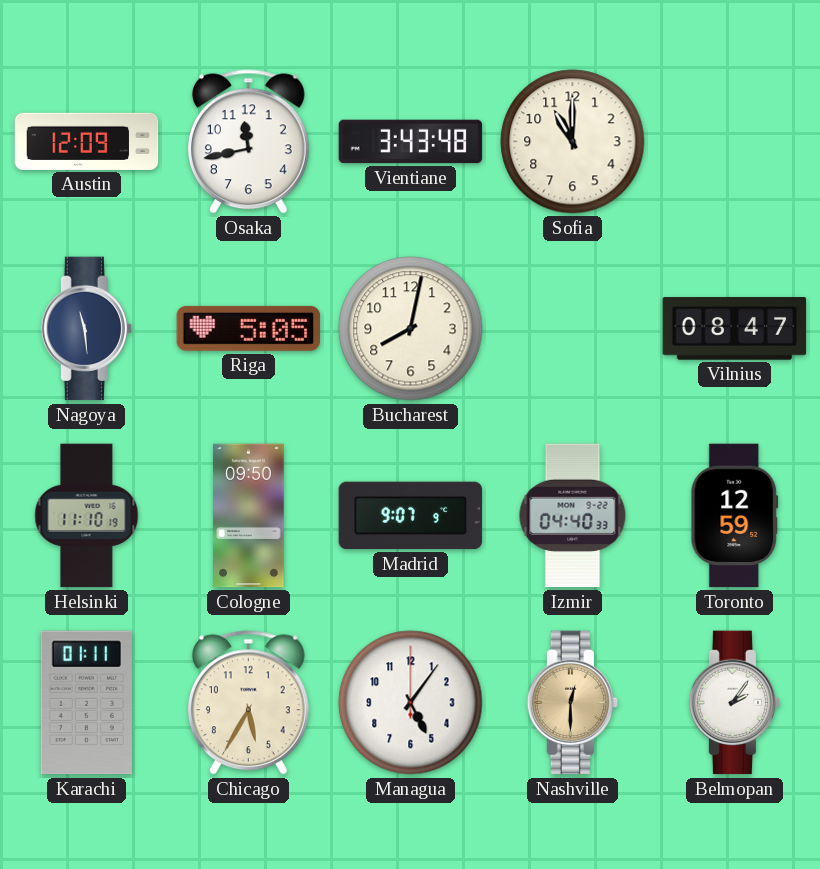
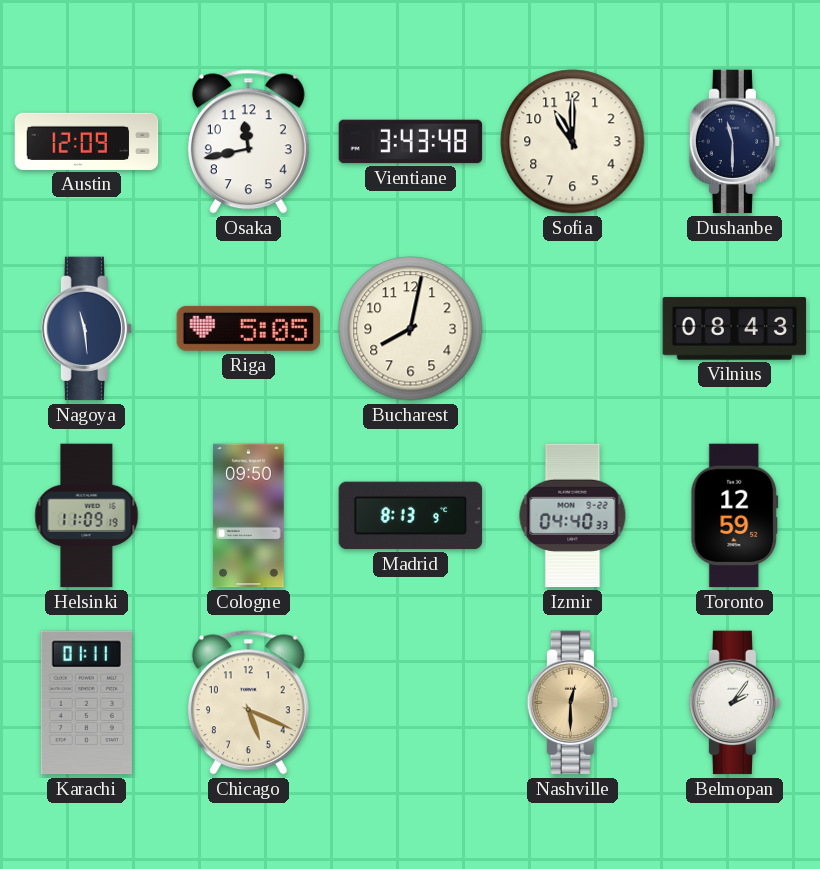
Dushanbe: none -> 11:30
Vilnius: 08:47 -> 08:43
Helsinki: 11:10 -> 11:09
Madrid: 9:07 -> 8:13
Chicago: 5:35 -> 5:19
Managua: 5:06 -> none
